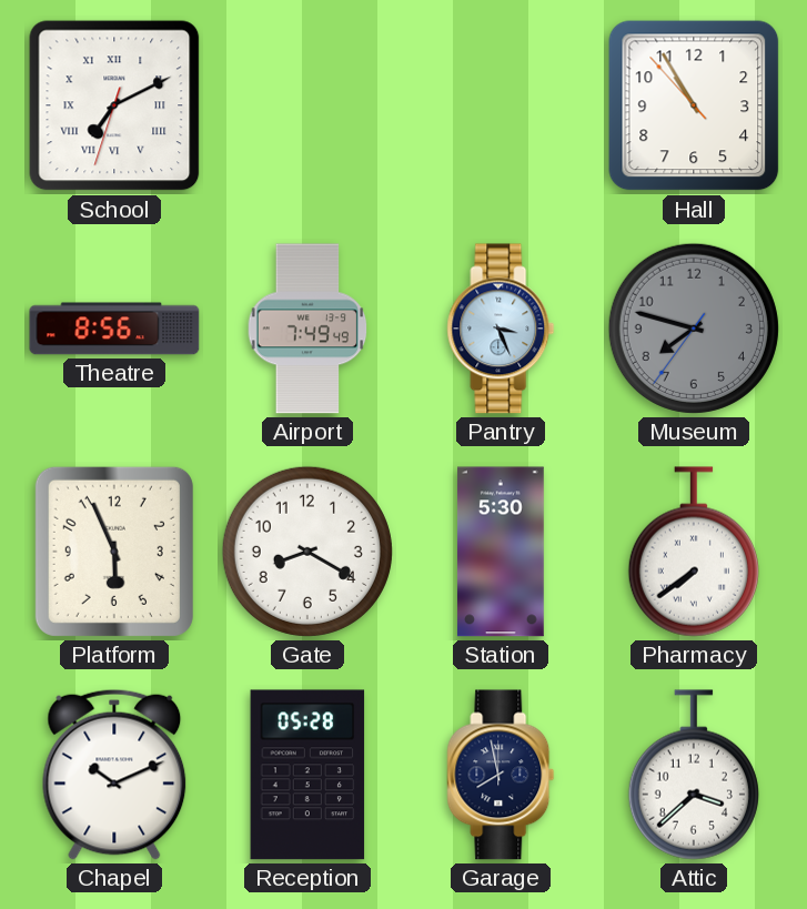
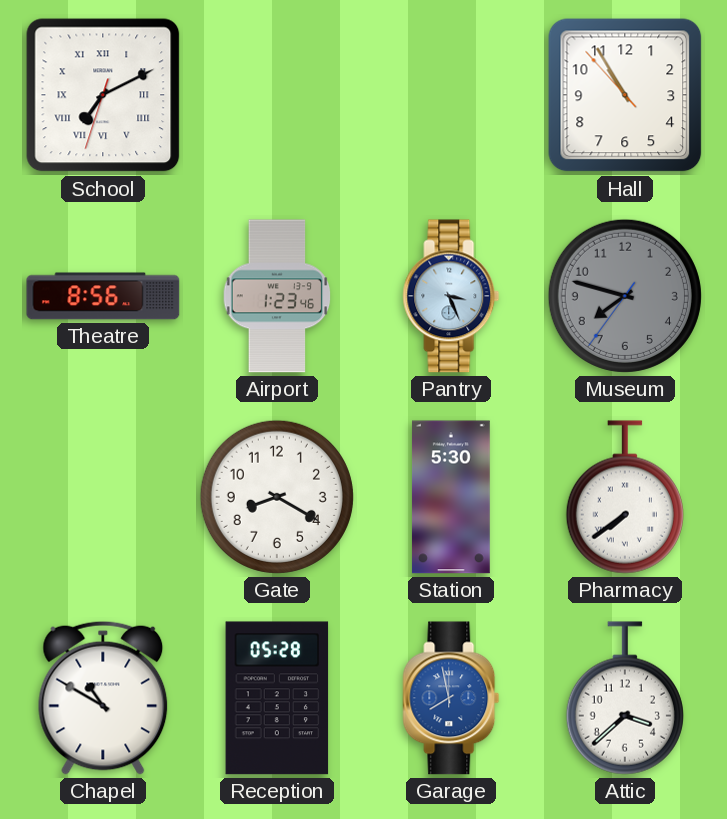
Airport: 7:49 -> 1:23
Platform: 5:56 -> none
Chapel: 10:11 -> 10:50
Garage dial: navy -> blue
